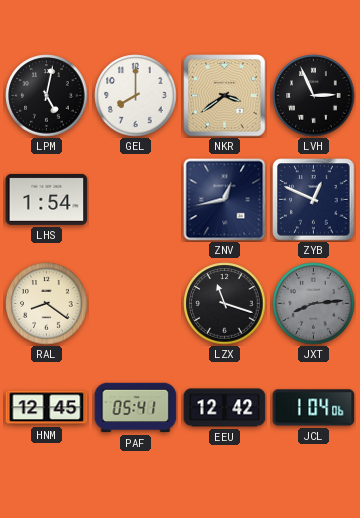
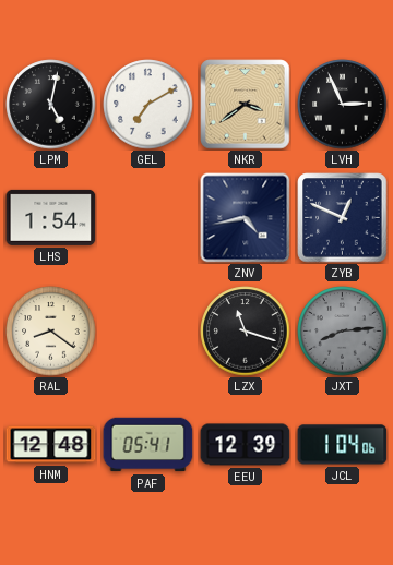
GEL: 8:00 -> 7:10
ZNV: 12:43 -> 4:43
HNM: 12:45 -> 12:48
EEU: 12:42 -> 12:39
